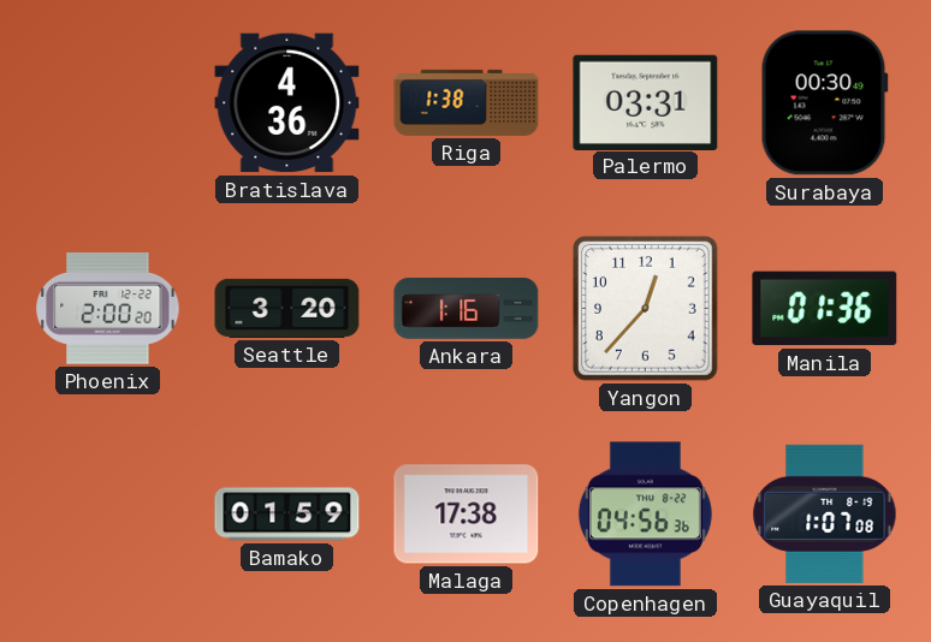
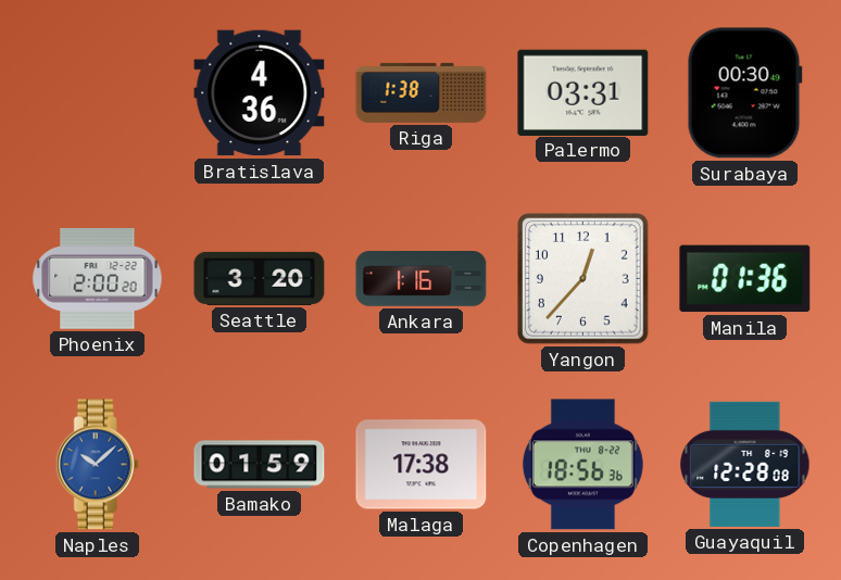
Naples: none -> 10:08
Copenhagen: 04:56 -> 18:56
Guayaquil: 1:07 -> 12:28
